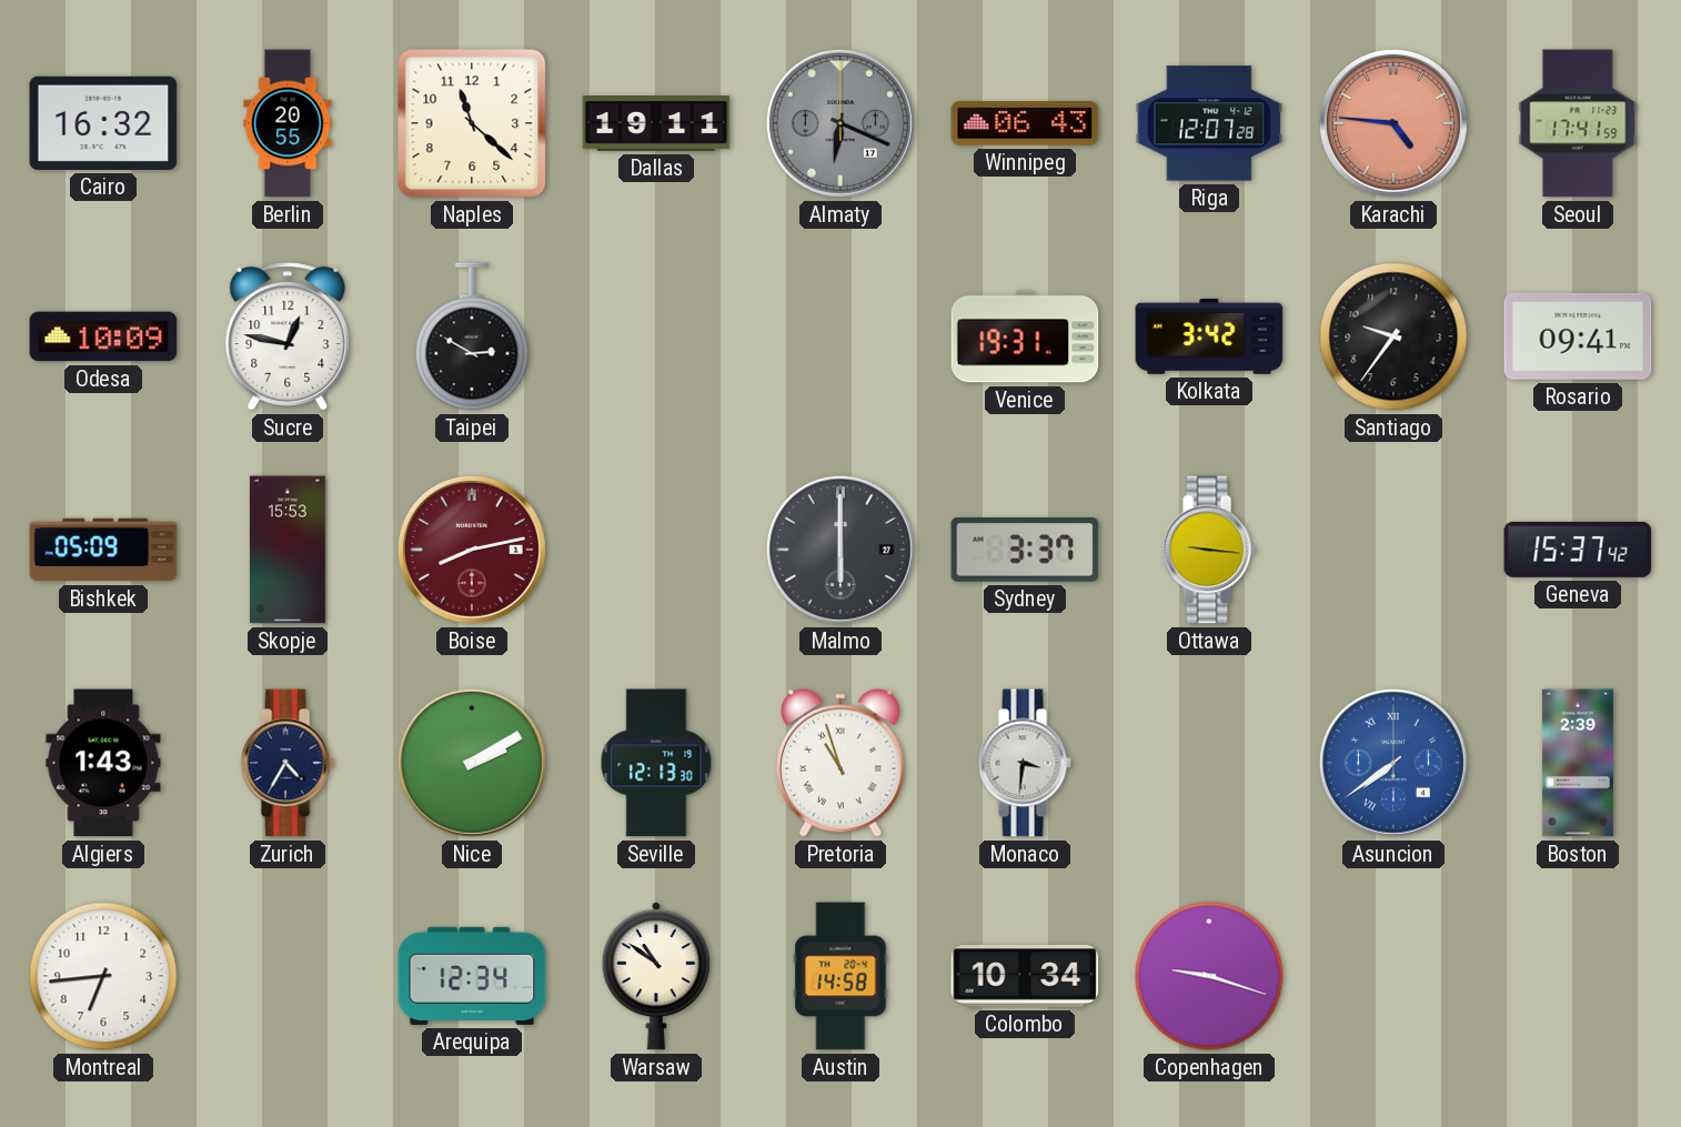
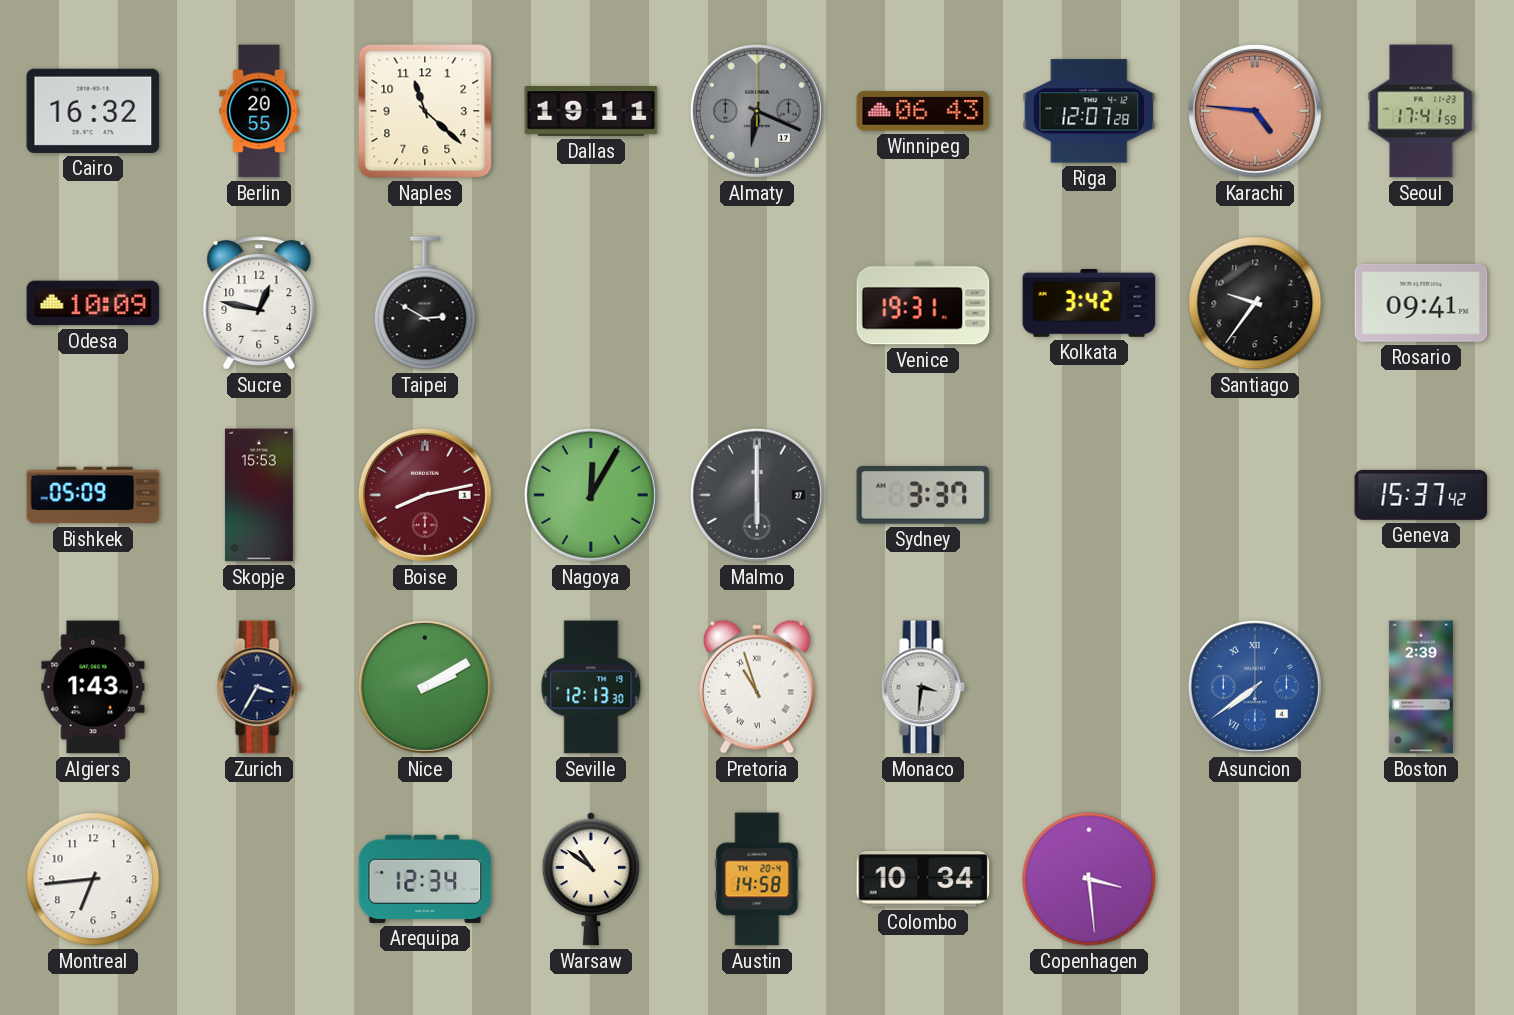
Nagoya: none -> 12:05
Ottawa: 9:16 -> none
Zurich: 4:35 -> 3:35
Copenhagen: 9:18 -> 3:29
